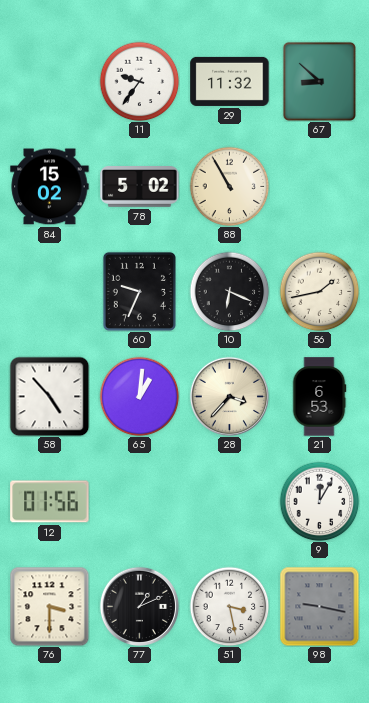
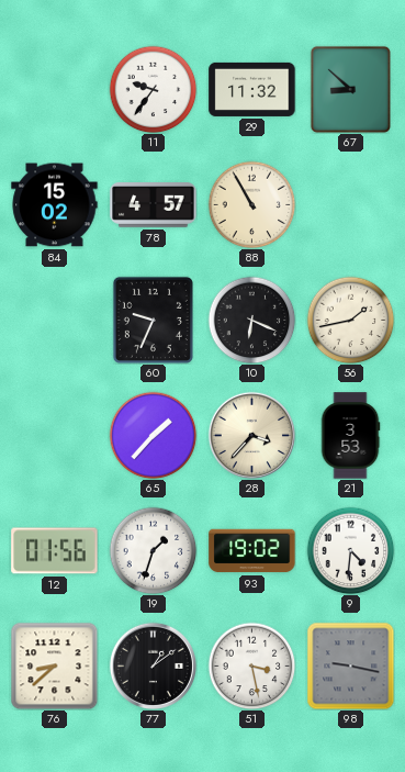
78: 5:02 -> 4:57
58: 4:53 -> none
65: 1:01 -> 1:37
21: 6:53 -> 3:53
19: none -> 1:33
93: none -> 19:02
9: 12:05 -> 4:31
76: 3:30 -> 8:38
77: 1:11 -> 1:09
